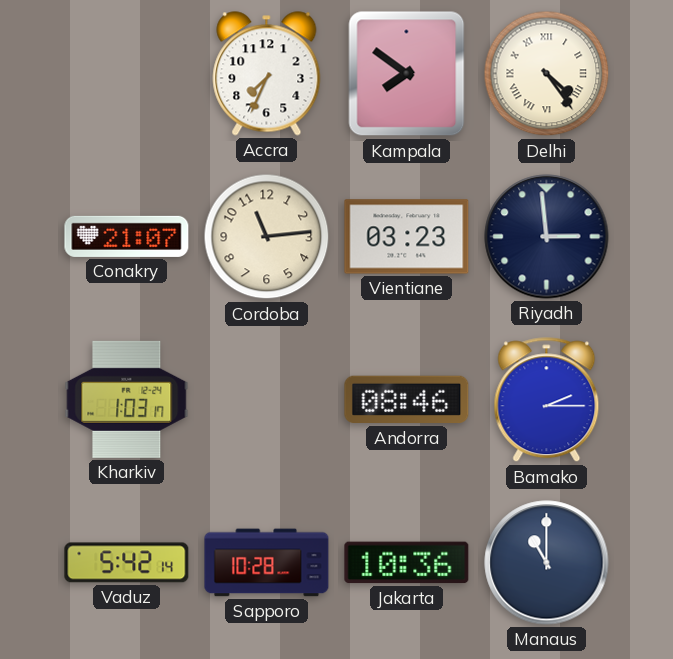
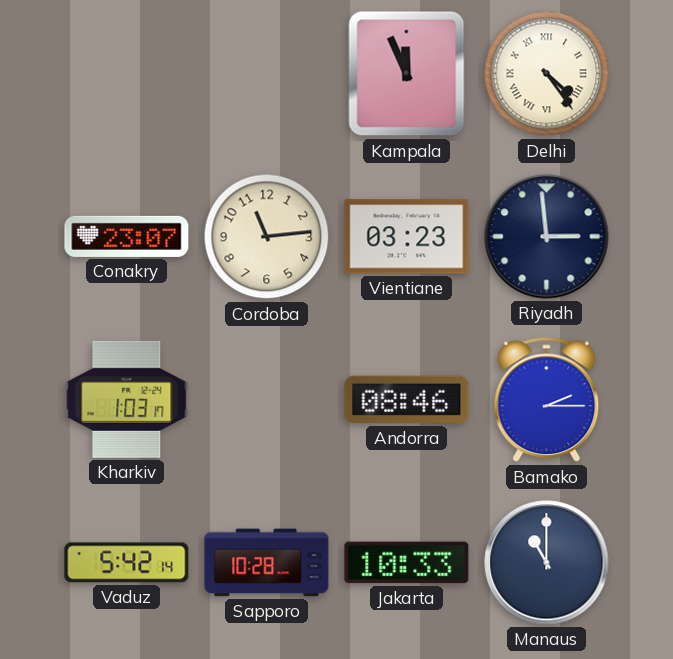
Accra: 7:34 -> none
Kampala: 7:51 -> 11:56
Conakry: 21:07 -> 23:07
Jakarta: 10:36 -> 10:33
